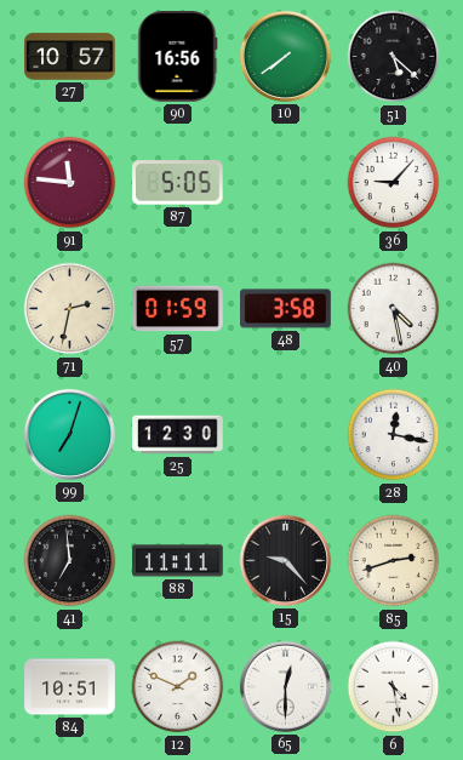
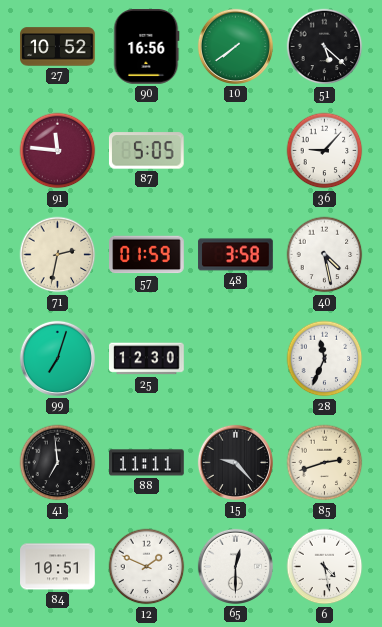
27: 10:57 -> 10:52
28: 12:17 -> 11:34
